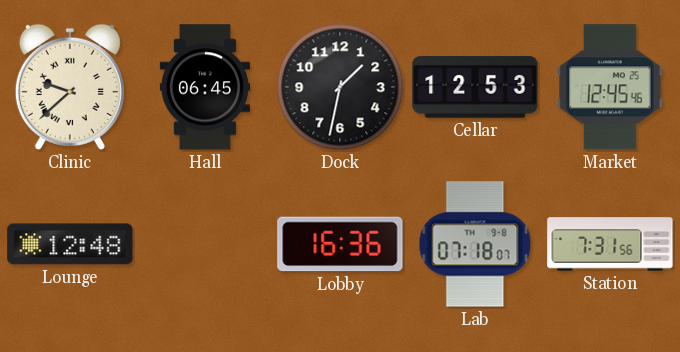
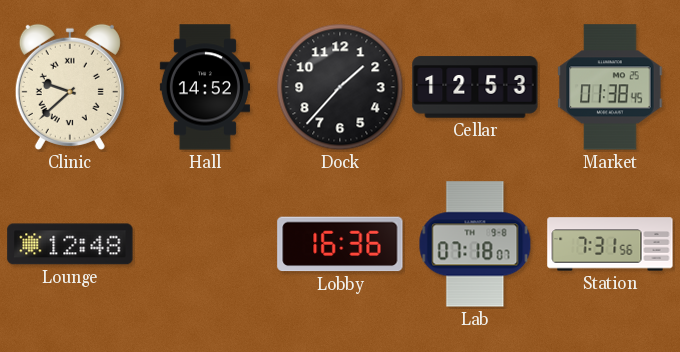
Hall: 06:45 -> 14:52
Dock: 1:32 -> 1:37
Market: 12:45 -> 01:38
